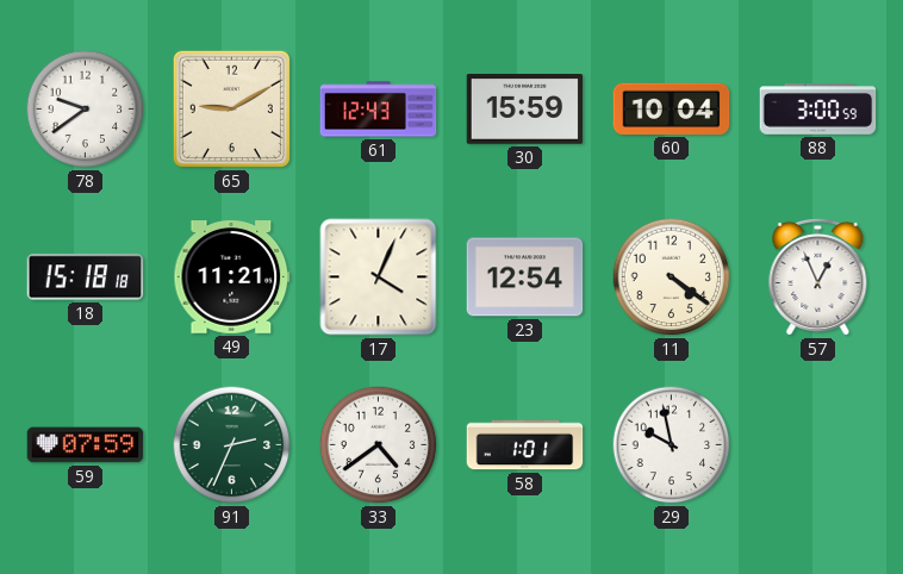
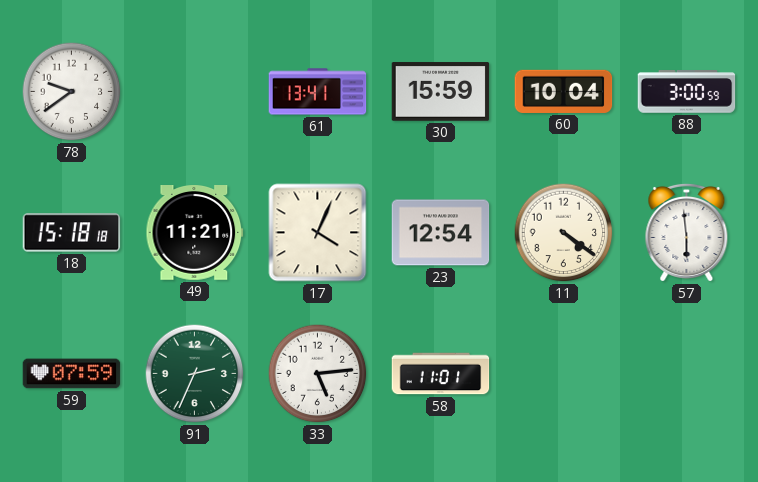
65: 9:10 -> none
61: 12:43 -> 13:41
57: 12:56 -> 5:59
33: 4:39 -> 5:14
58: 1:01 -> 11:01
29: 9:58 -> none
